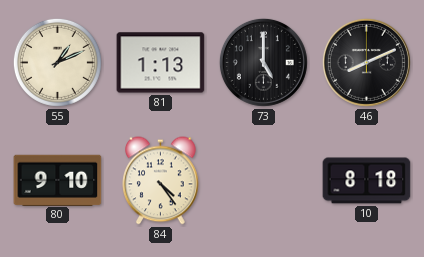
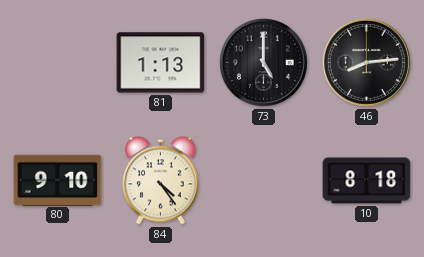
55: 1:11 -> none
46: 8:11 -> 8:14
